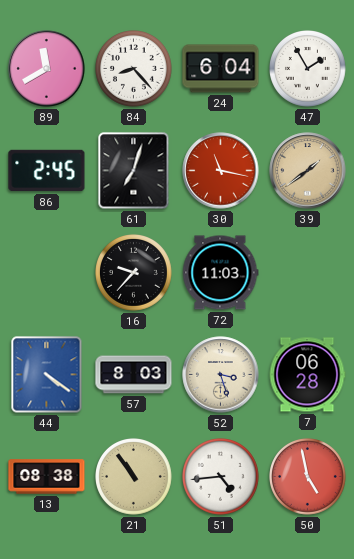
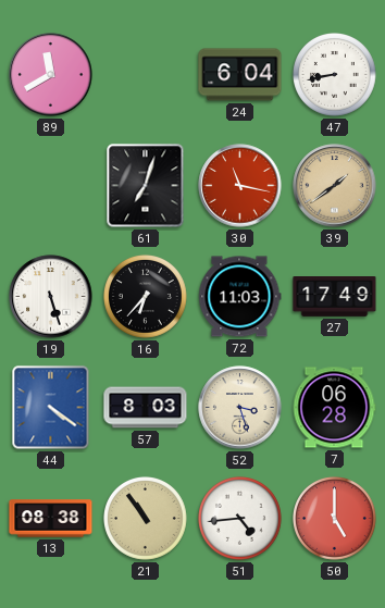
84: 8:23 -> none
47: 1:55 -> 8:43
86: 2:45 -> none
19: none -> 5:27
16: 9:37 -> 6:37
27: none -> 17:49
50: 4:58 -> 5:00
